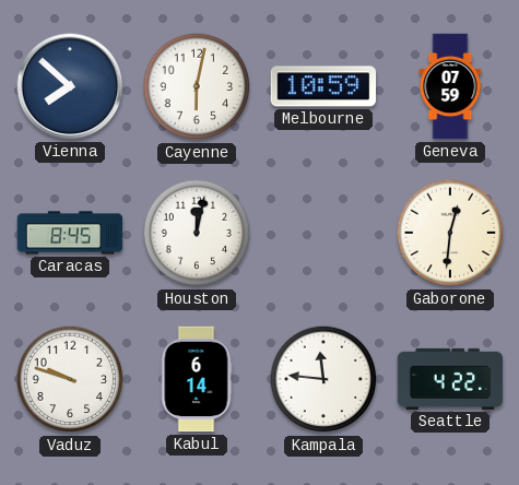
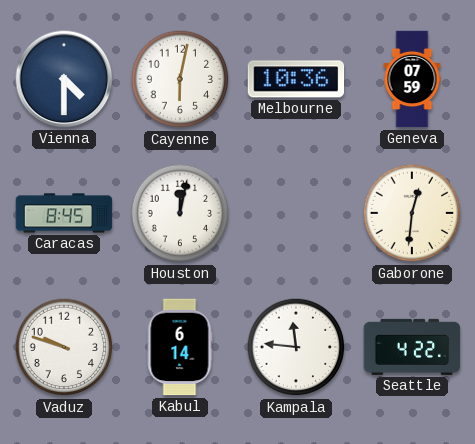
Vienna: 7:52 -> 4:30
Melbourne: 10:59 -> 10:36
